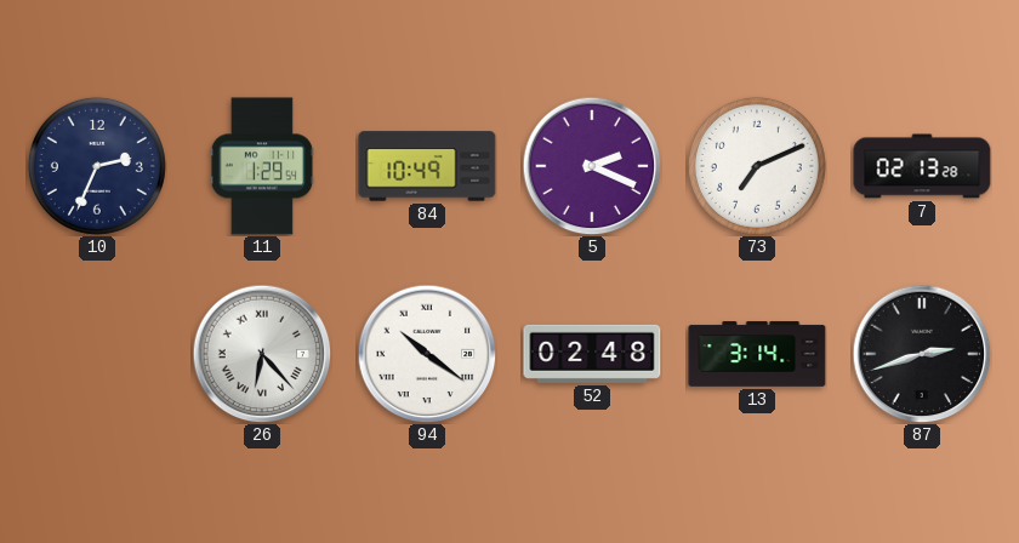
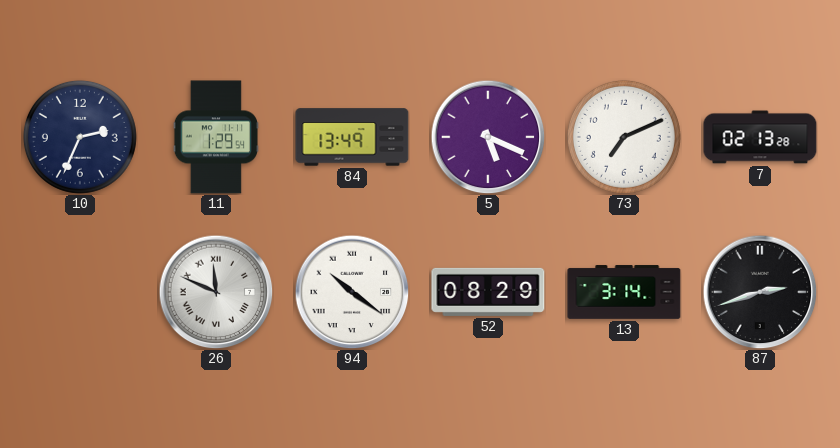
84: 10:49 -> 13:49
5: 2:19 -> 5:19
26: 6:23 -> 11:49
52: 02:48 -> 08:29
